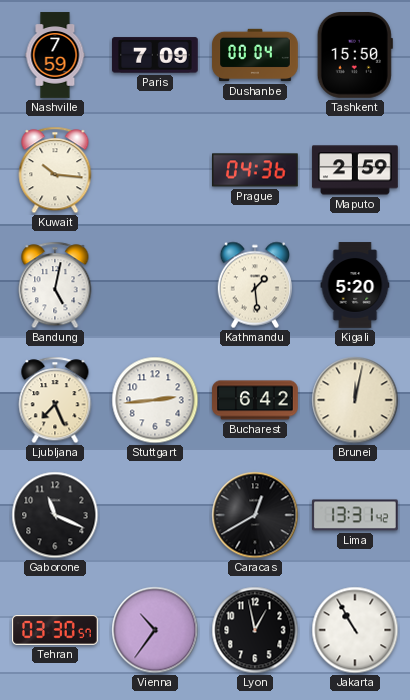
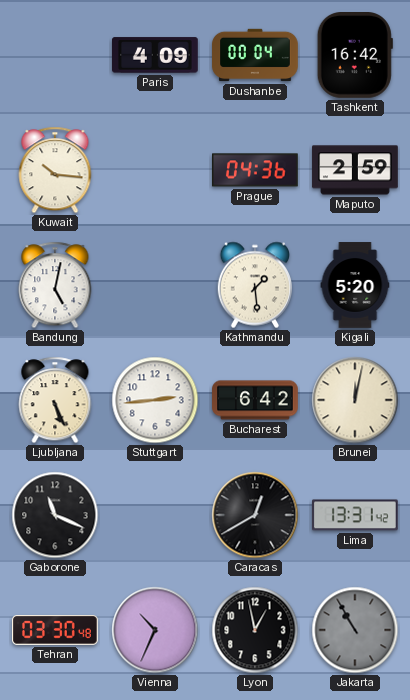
Nashville: 7:59 -> none
Paris: 7:09 -> 4:09
Tashkent: 15:50 -> 16:42
Ljubljana: 7:26 -> 5:26
Tehran: 03:30:57 -> 03:30:48
Vienna: 10:36 -> 10:34
Jakarta dial: white -> grey
